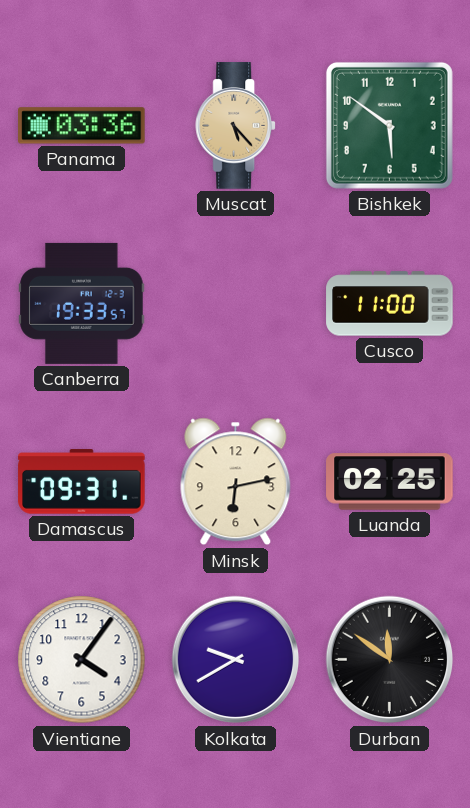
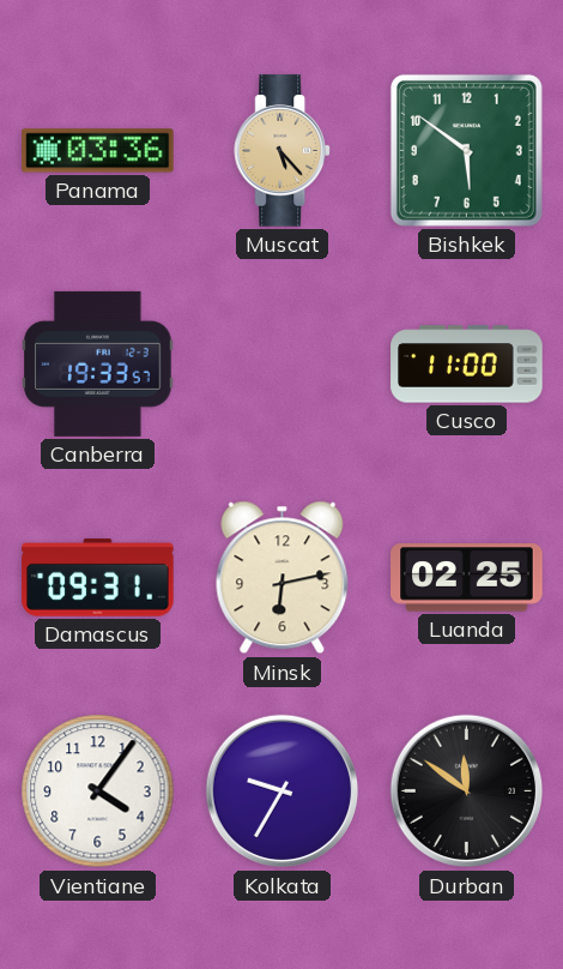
Kolkata: 9:40 -> 9:35
